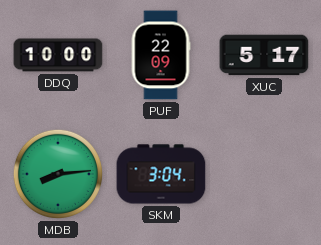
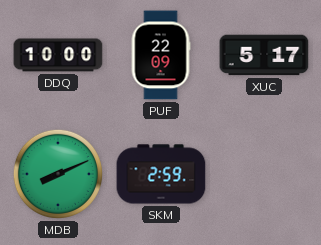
MDB: 8:14 -> 8:11
SKM: 3:04 -> 2:59
